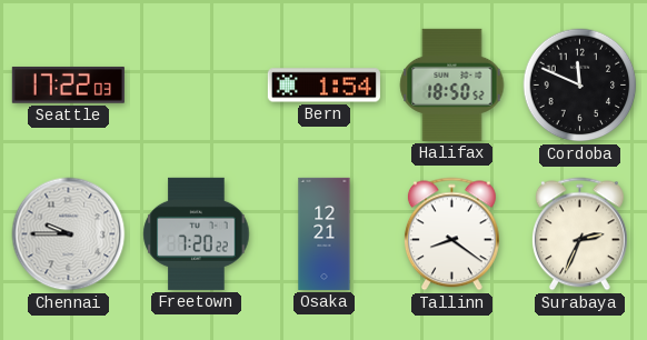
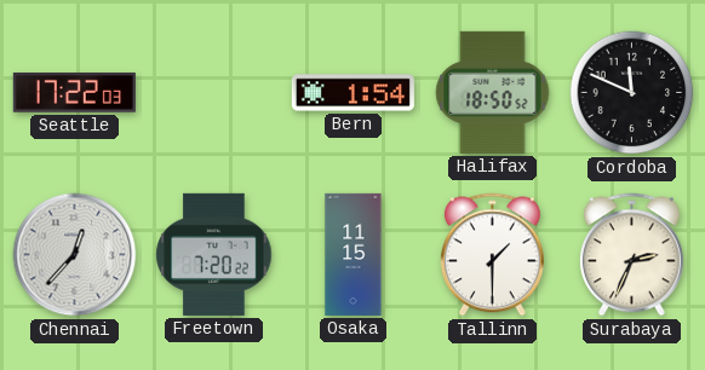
Chennai: 9:45 -> 12:37
Osaka: 12:21 -> 11:15
Tallinn: 8:21 -> 1:30
